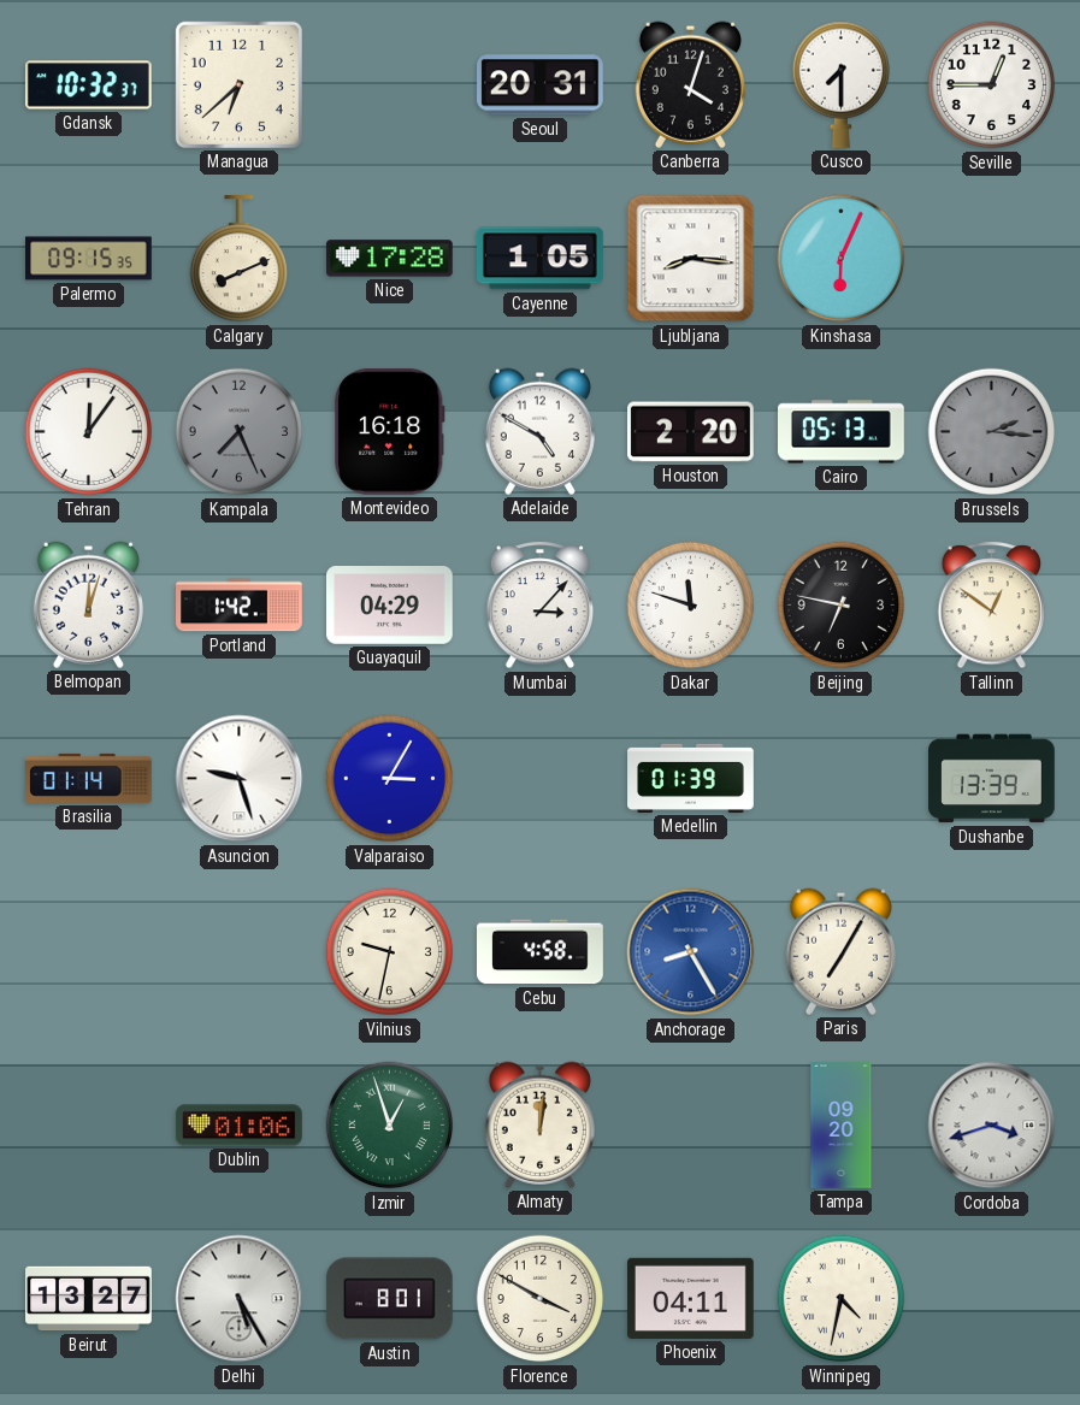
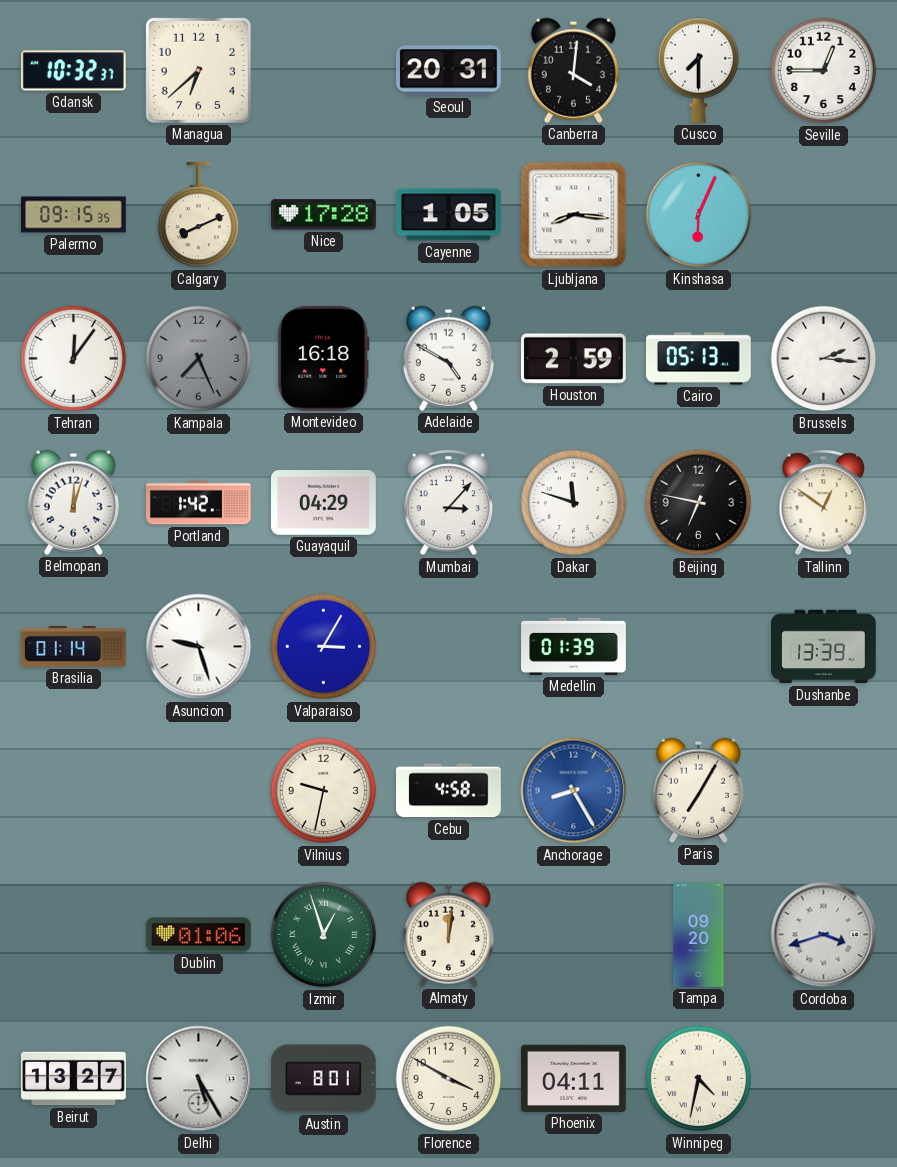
Canberra: 4:03 -> 4:01
Houston: 2:20 -> 2:59
Brussels dial: grey -> white
